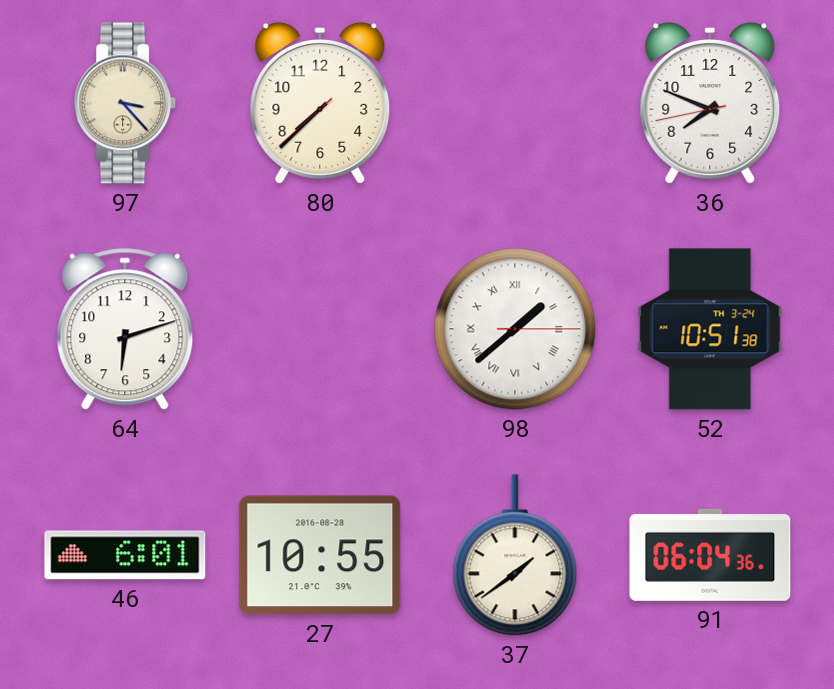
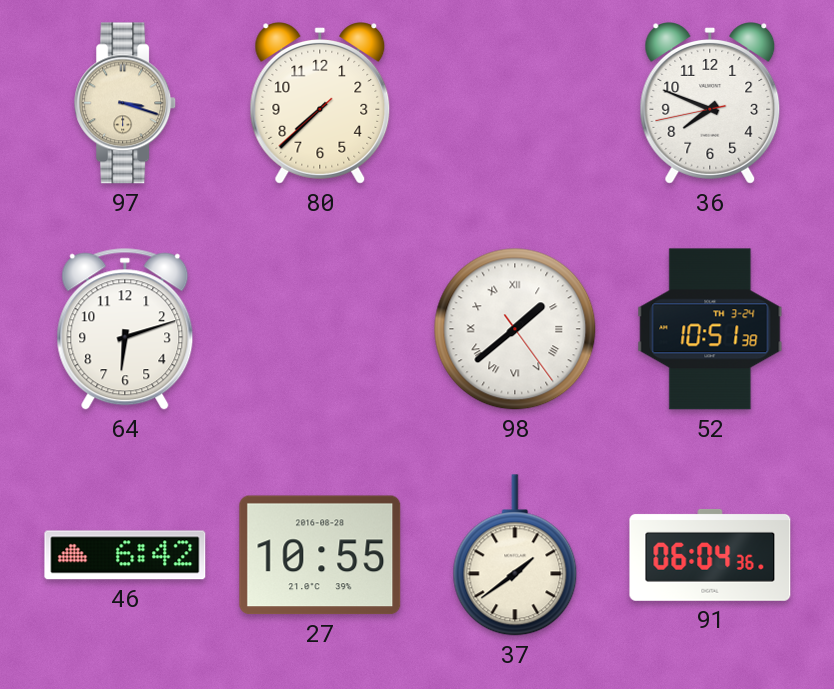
97: 3:23 -> 3:18
98: 1:38:15 -> 1:38:24
46: 6:01 -> 6:42
